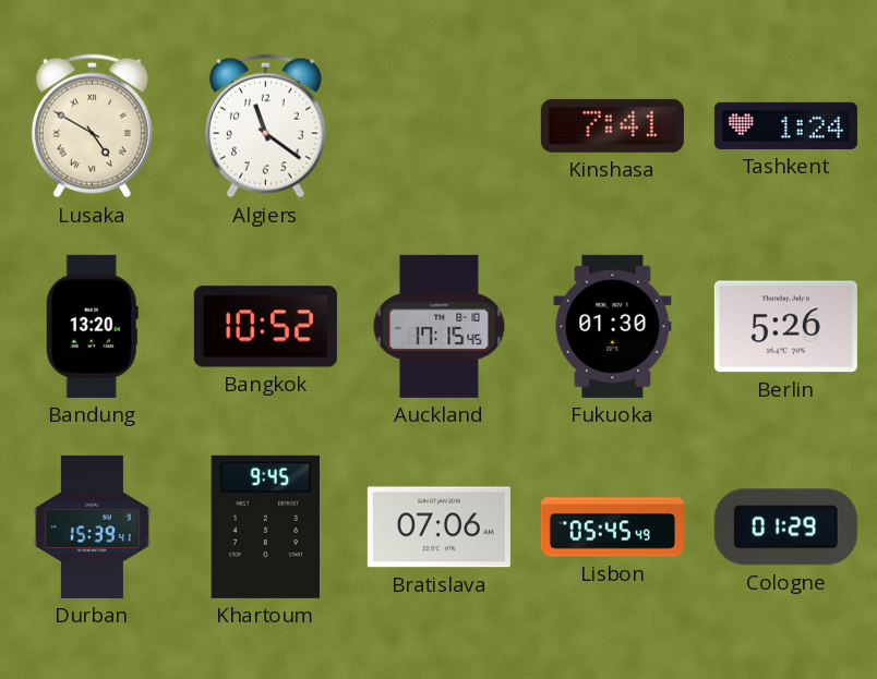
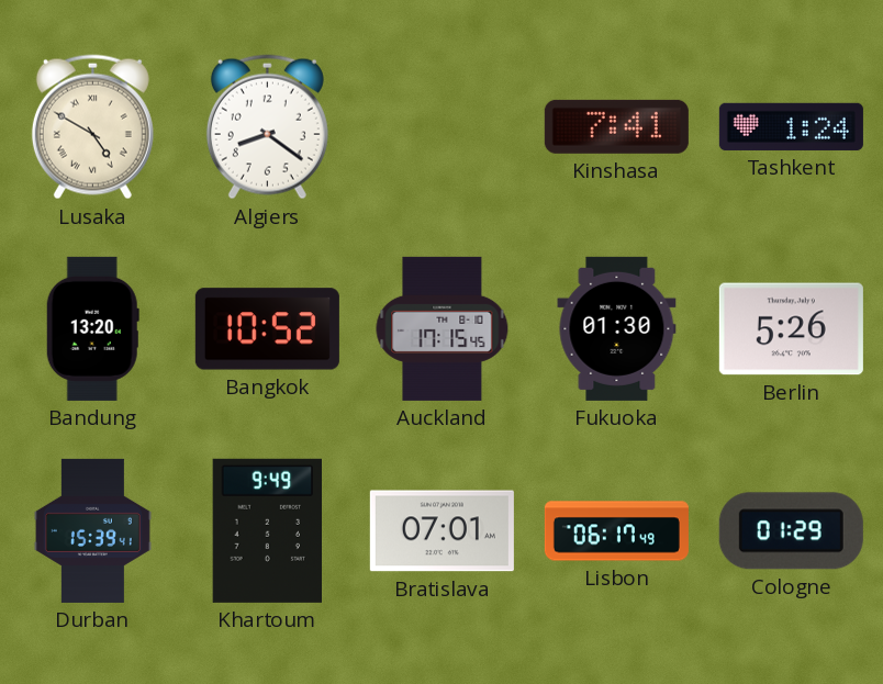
Algiers: 11:21 -> 8:21
Khartoum: 9:45 -> 9:49
Bratislava: 07:06 -> 07:01
Lisbon: 05:45 -> 06:17
